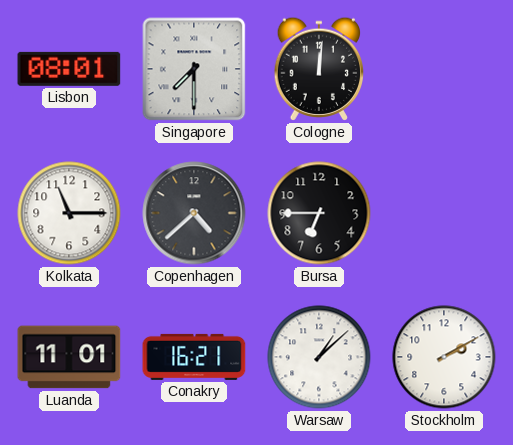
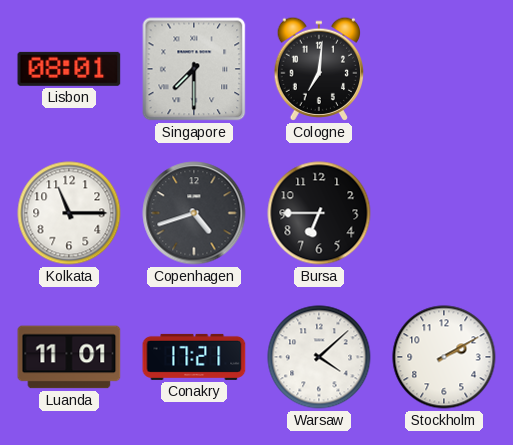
Cologne: 12:01 -> 7:01
Copenhagen: 4:38 -> 4:42
Conakry: 16:21 -> 17:21
Warsaw: 1:08 -> 4:08
